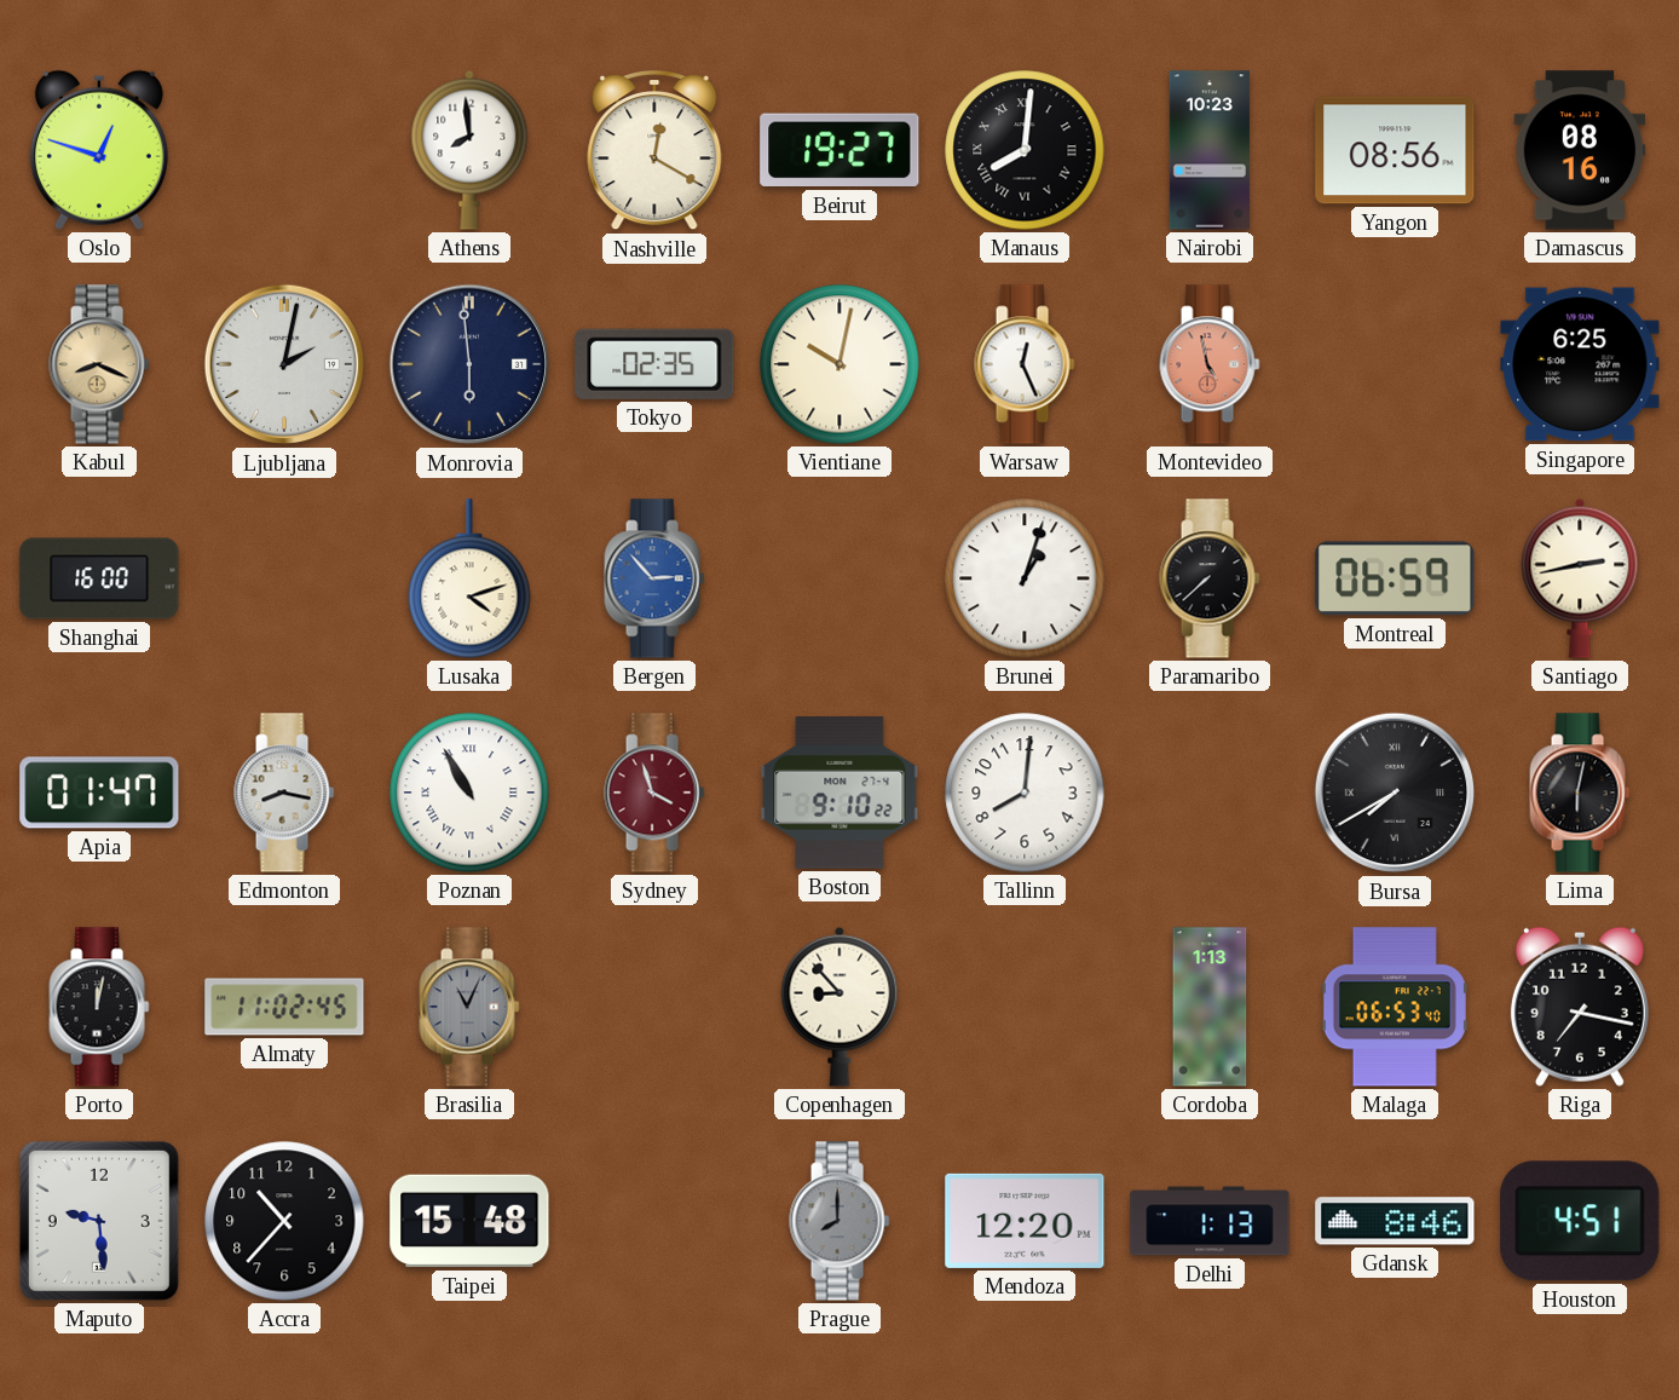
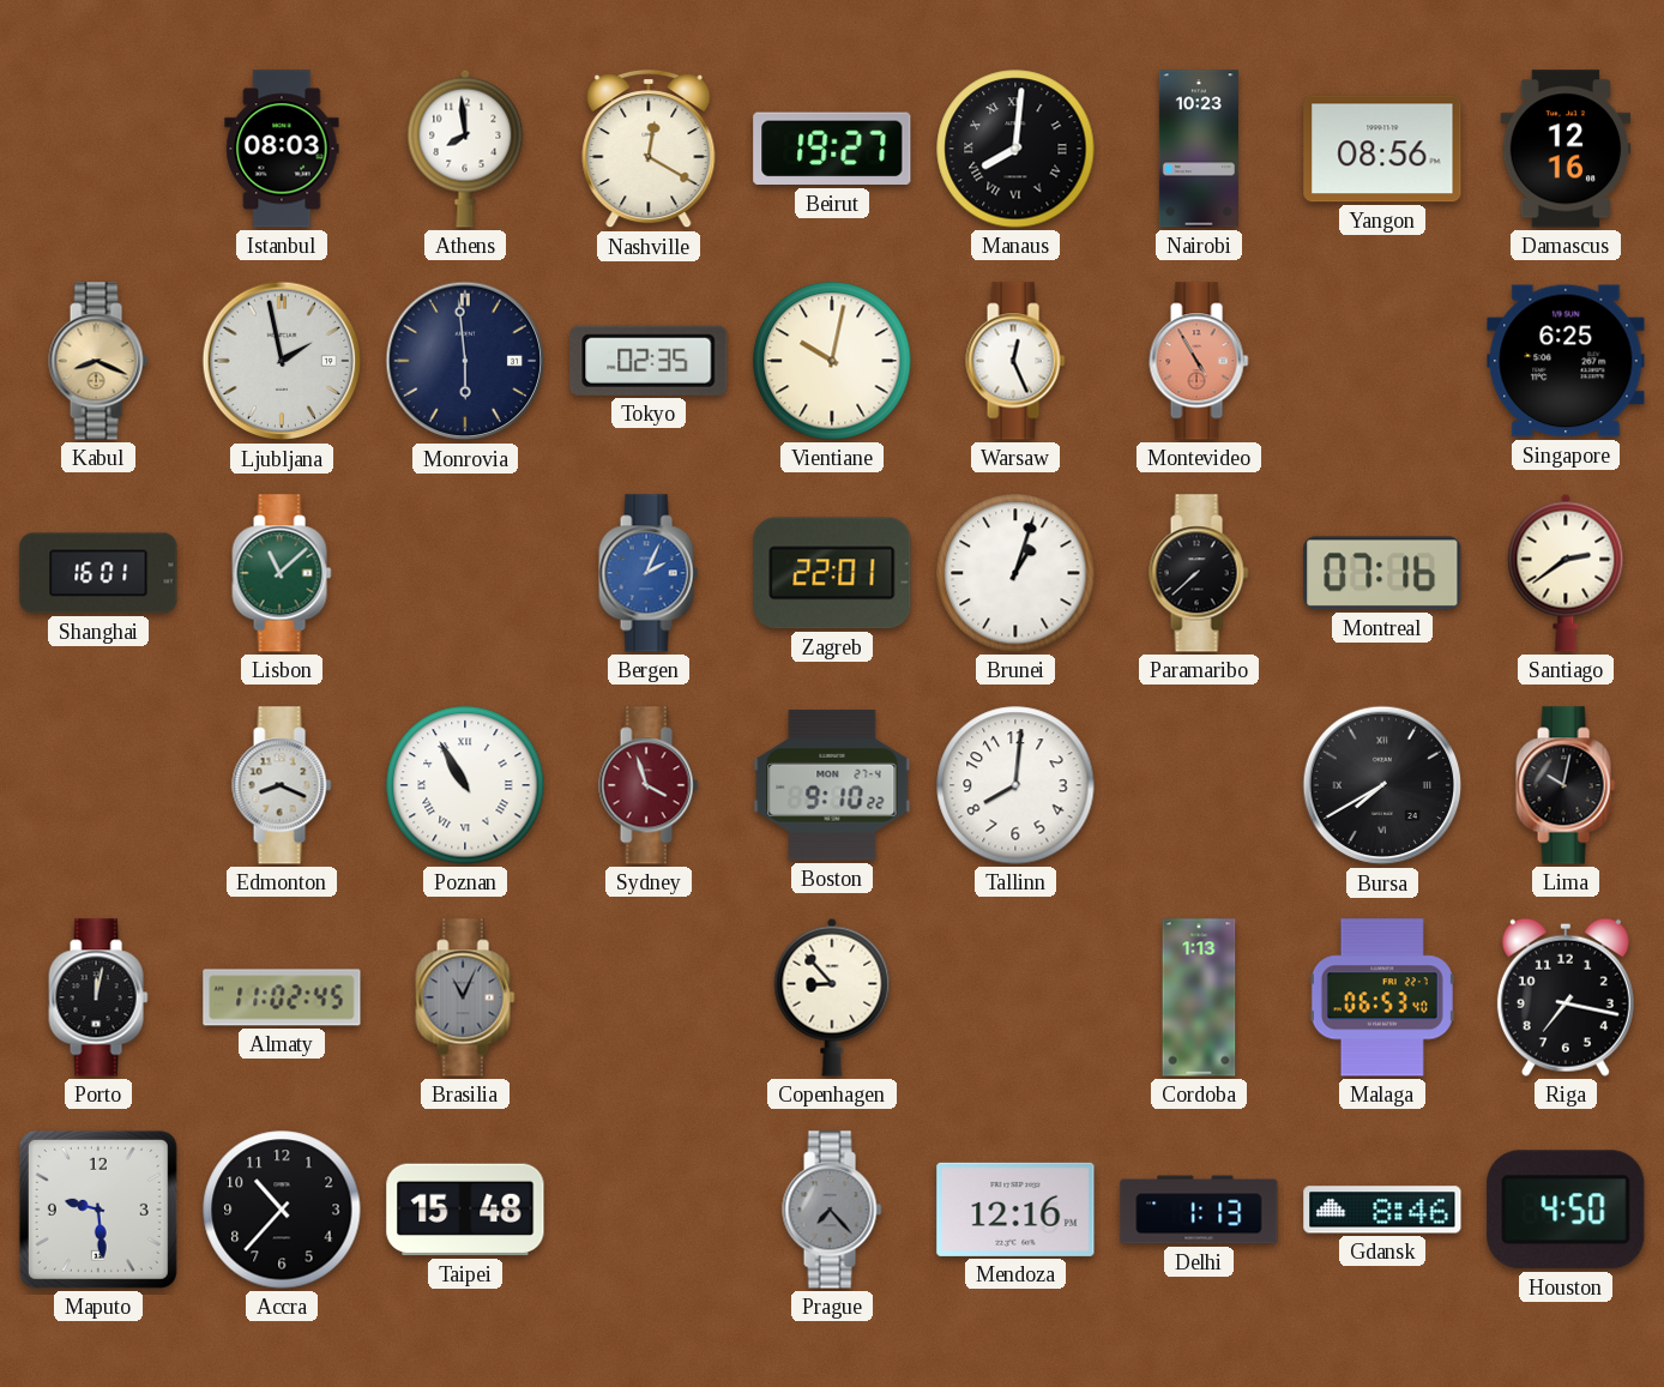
Oslo: 12:48 -> none
Istanbul: none -> 08:03
Damascus: 08:16 -> 12:16
Ljubljana: 2:02 -> 1:58
Montevideo: 4:58 -> 4:55
Shanghai: 16:00 -> 16:01
Lisbon: none -> 11:08
Lusaka: 4:12 -> none
Bergen: 2:53 -> 2:04
Zagreb: none -> 22:01
Montreal: 06:59 -> 07:16
Santiago: 2:43 -> 2:39
Apia: 01:47 -> none
Edmonton: 8:17 -> 8:19
Lima: 6:02 -> 10:02
Prague: 8:00 -> 7:23
Mendoza: 12:20 -> 12:16
Houston: 4:51 -> 4:50
